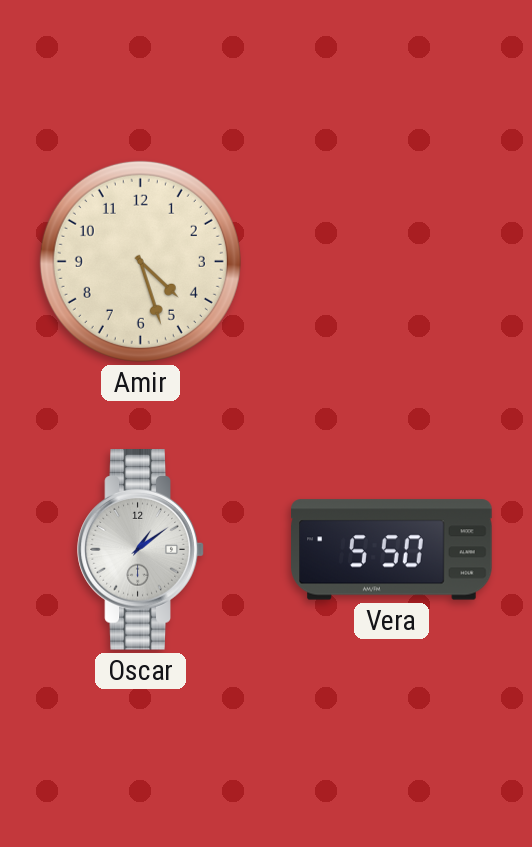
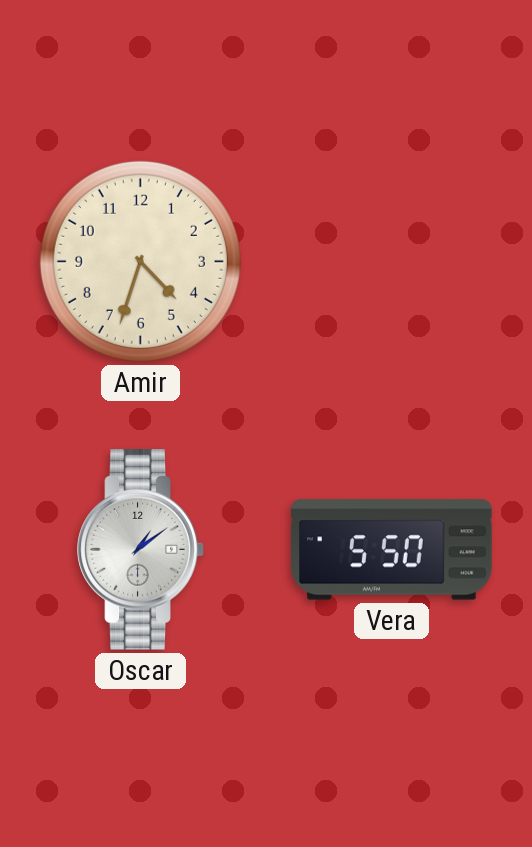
Amir: 4:27 -> 4:33
